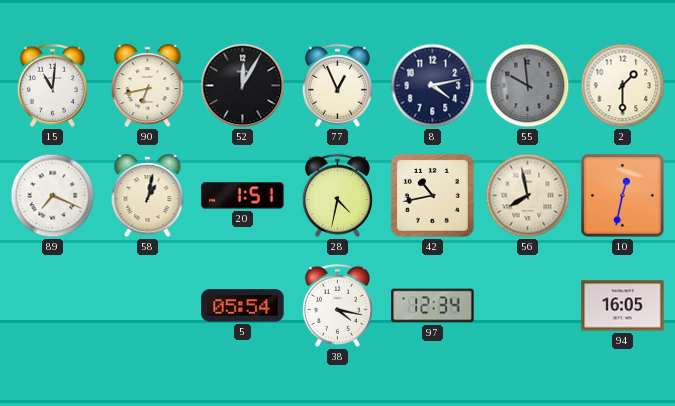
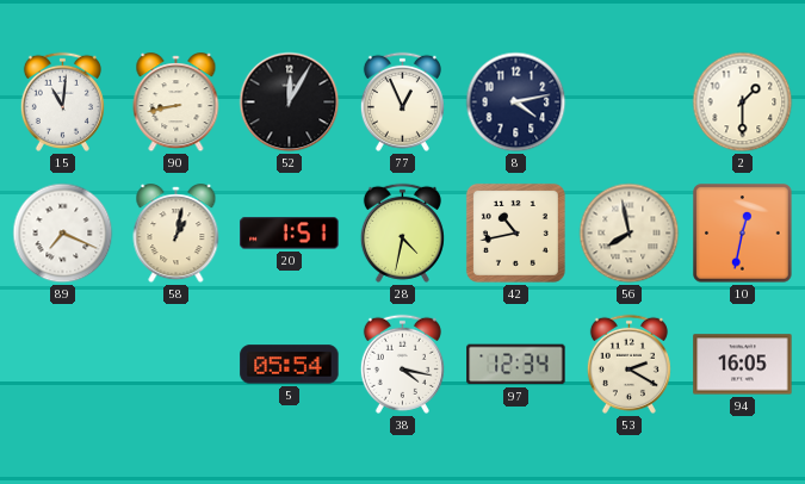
90: 6:43 -> 8:43
55: 9:59 -> none
53: none -> 2:20
